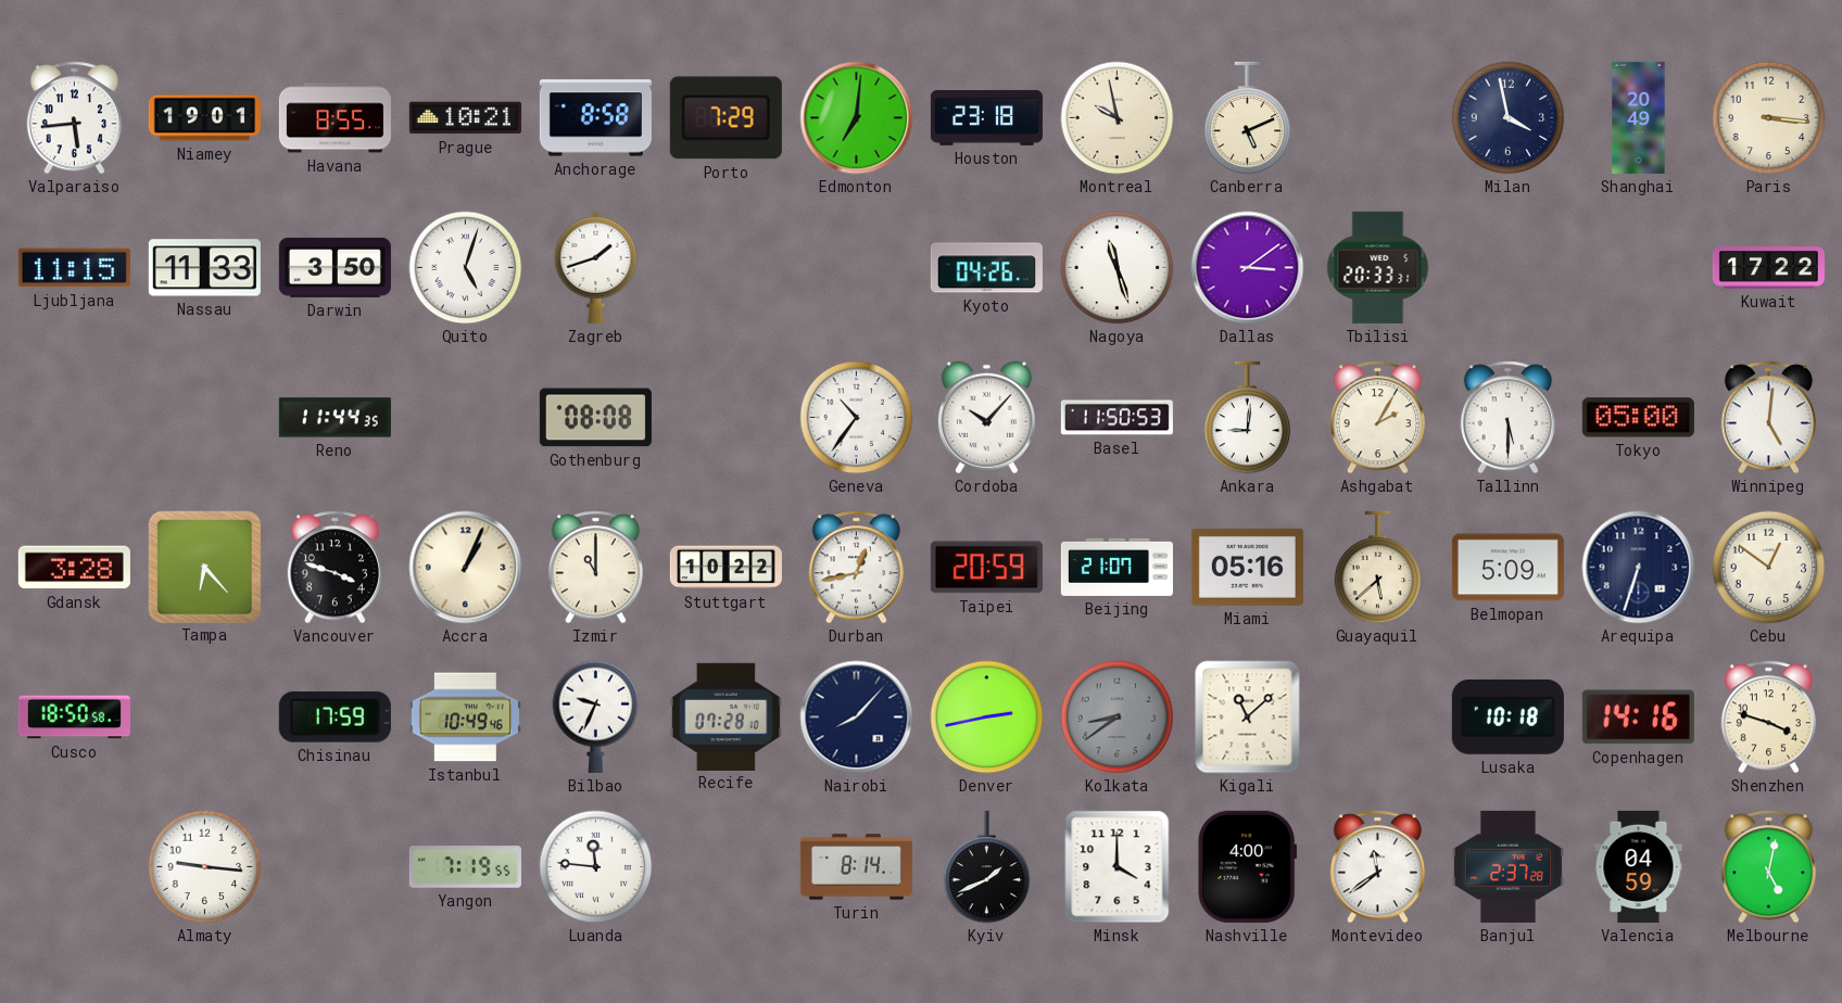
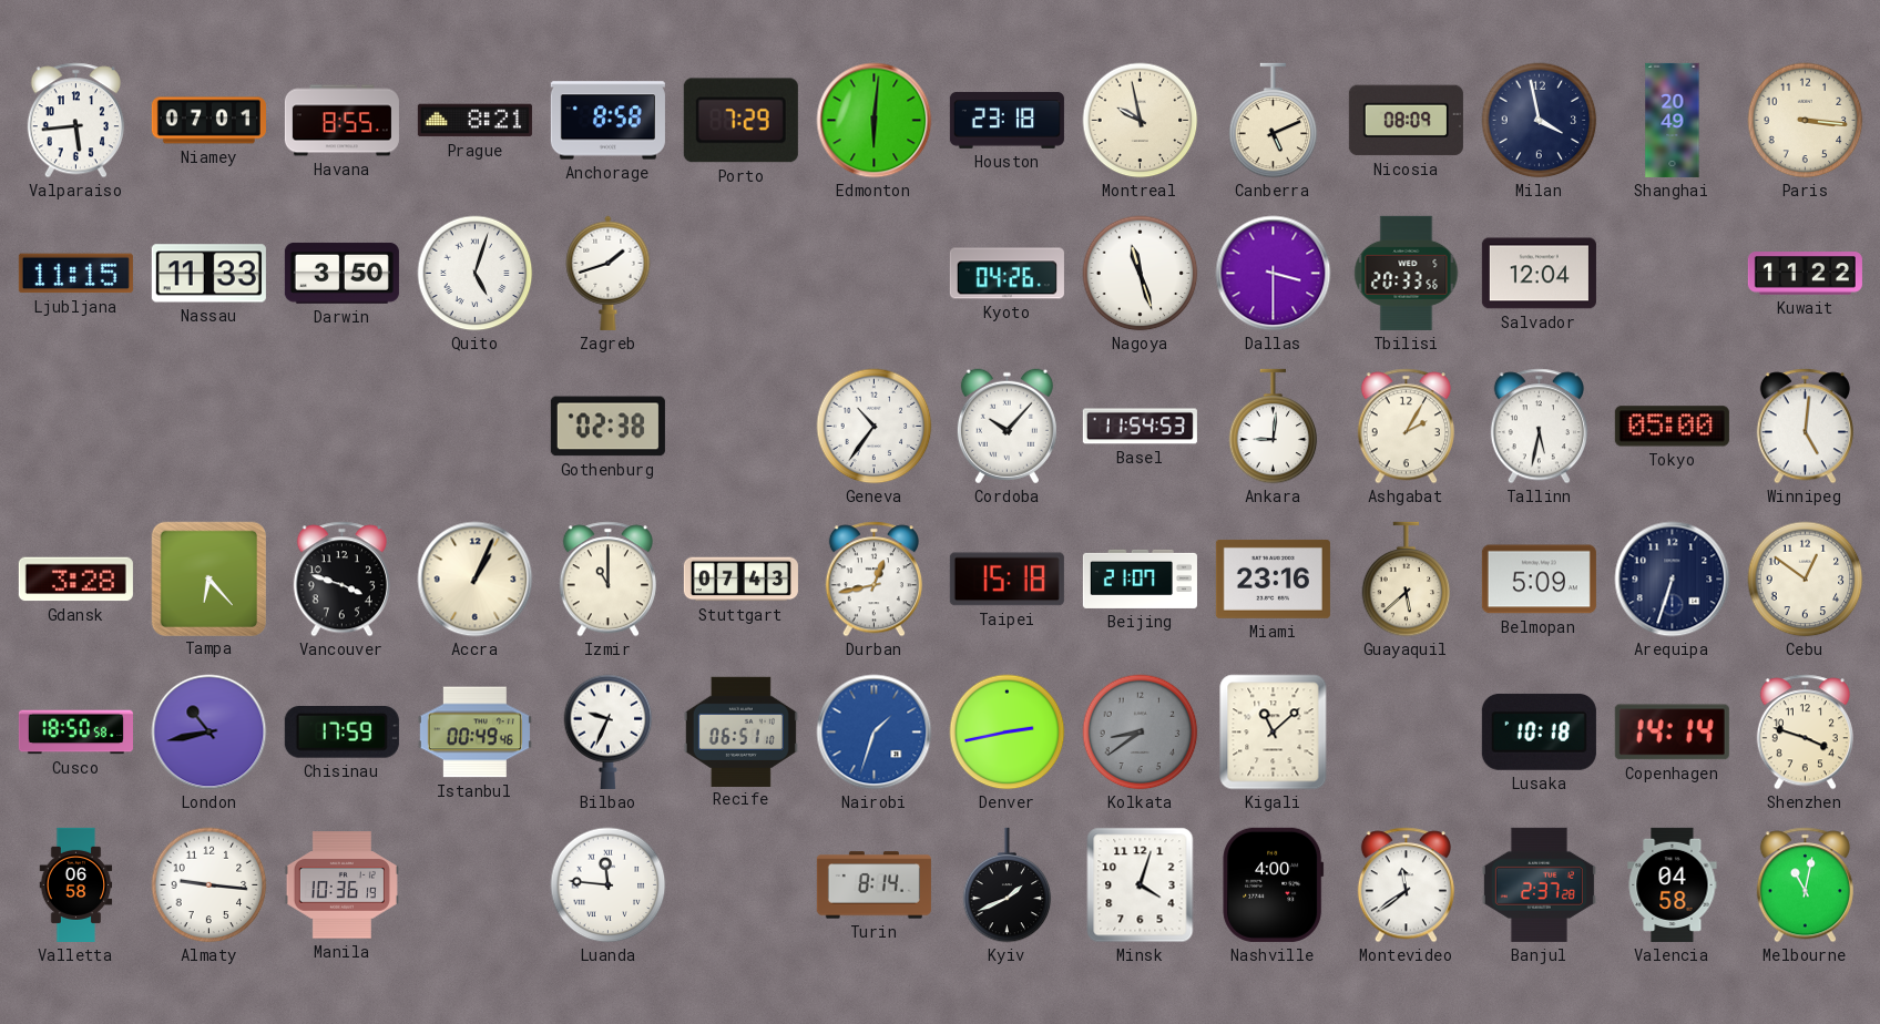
Niamey: 19:01 -> 07:01
Prague: 10:21 -> 8:21
Edmonton: 7:01 -> 6:01
Nicosia: none -> 08:09
Dallas: 3:09 -> 3:30
Tbilisi: 20:33:31 -> 20:33:56
Salvador: none -> 12:04
Kuwait: 17:22 -> 11:22
Reno: 11:44 -> none
Gothenburg: 08:08 -> 02:38
Basel: 11:50 -> 11:54
Tallinn: 5:30 -> 5:32
Stuttgart: 10:22 -> 07:43
Taipei: 20:59 -> 15:18
Miami: 05:16 -> 23:16
London: none -> 10:43
Istanbul: 10:49 -> 00:49
Recife: 07:28 -> 06:51
Nairobi: 8:07 -> 1:33
Nairobi dial: navy -> blue
Copenhagen: 14:16 -> 14:14
Valletta: none -> 06:58
Manila: none -> 10:36
Yangon: 7:19 -> none
Minsk: 4:00 -> 4:03
Valencia: 04:59 -> 04:58
Melbourne: 5:02 -> 11:02
